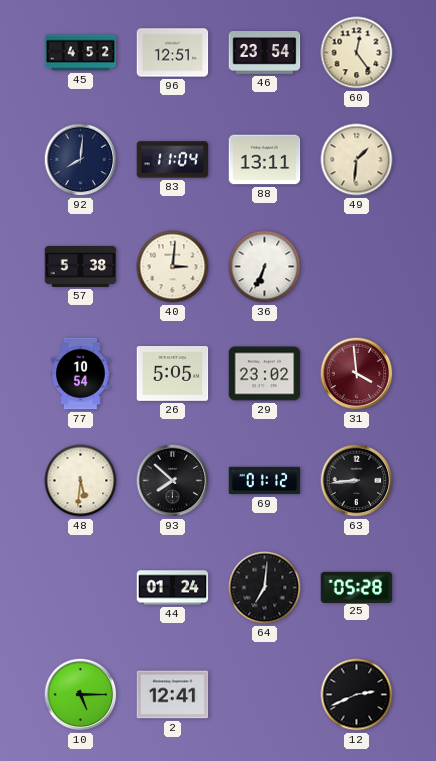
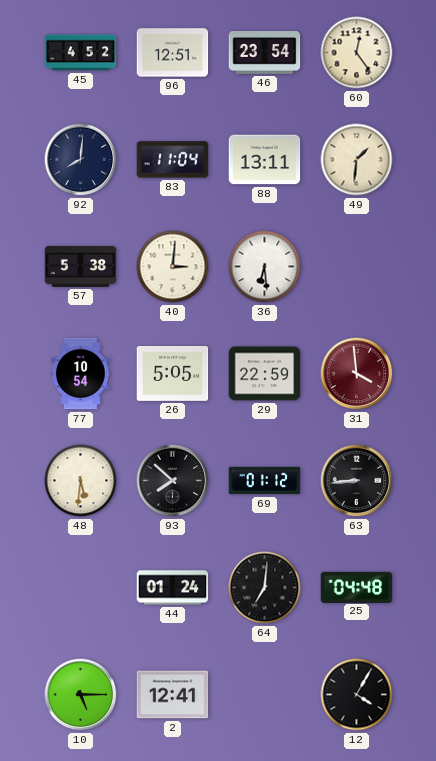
36: 6:34 -> 6:29
29: 23:02 -> 22:59
25: 05:28 -> 04:48
12: 2:41 -> 4:05
